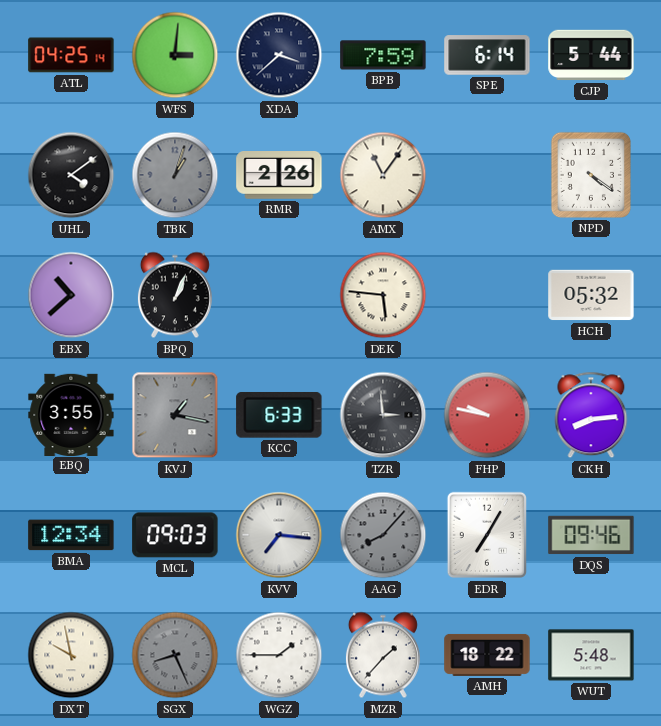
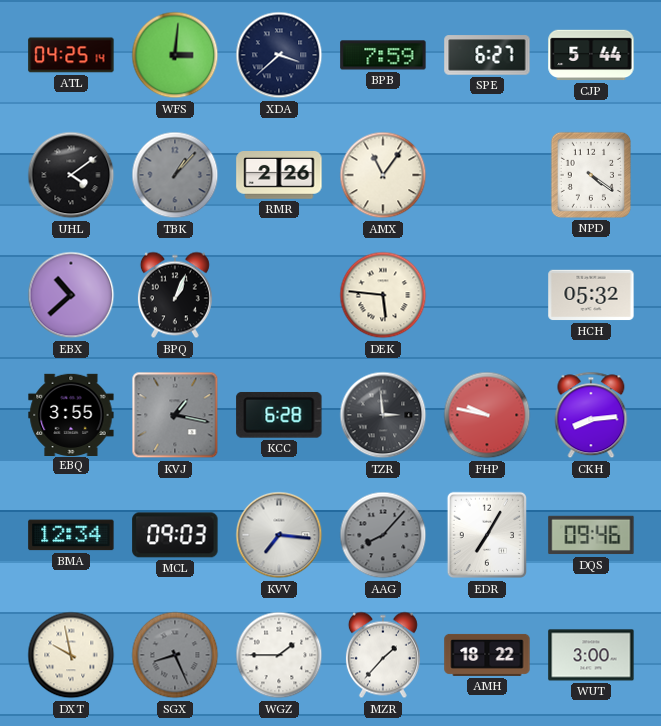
SPE: 6:14 -> 6:27
TBK: 1:03 -> 1:07
KCC: 6:33 -> 6:28
WUT: 5:48 -> 3:00
